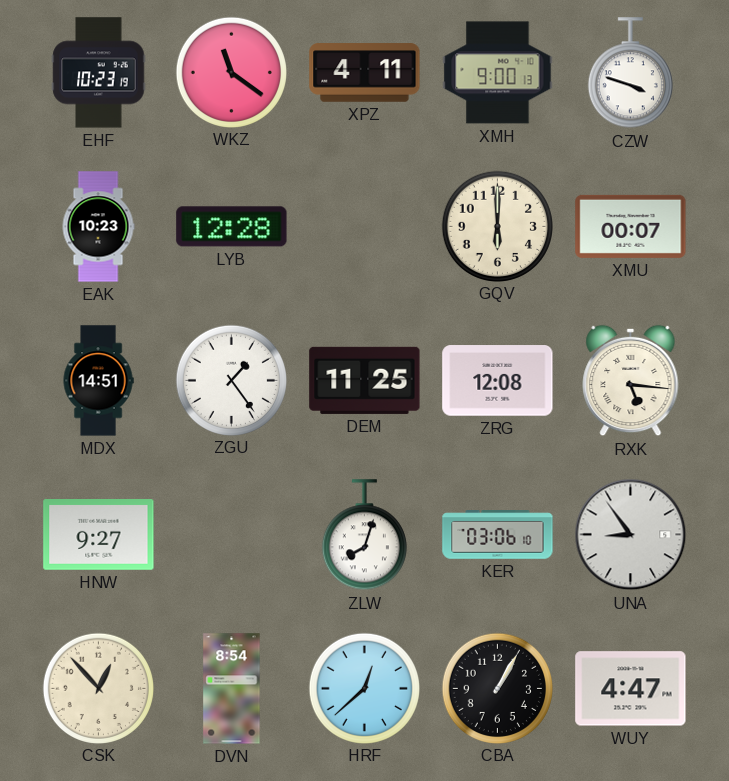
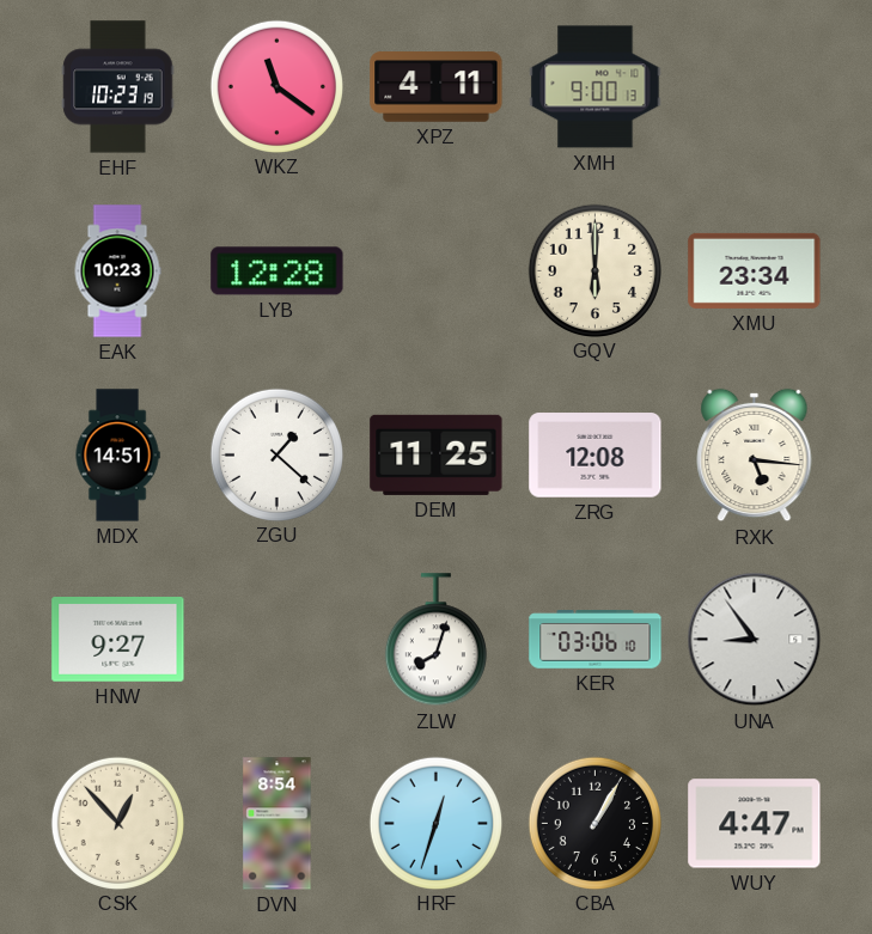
CZW: 3:48 -> none
XMU: 00:07 -> 23:34
ZGU: 1:24 -> 1:22
HRF: 12:38 -> 12:33
